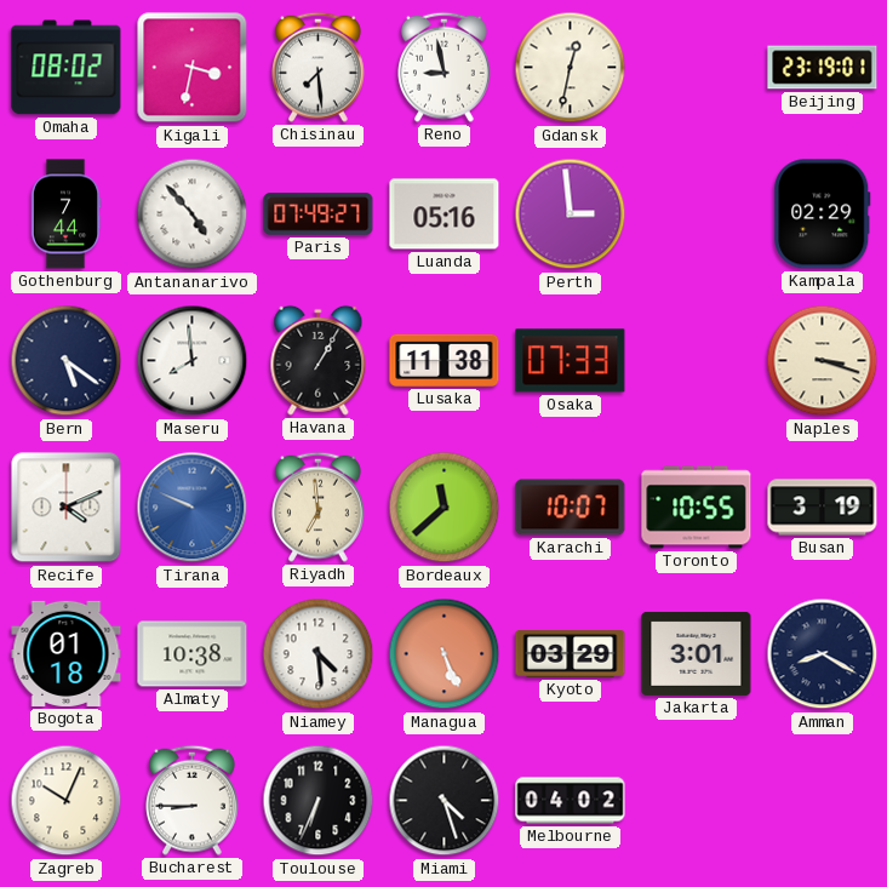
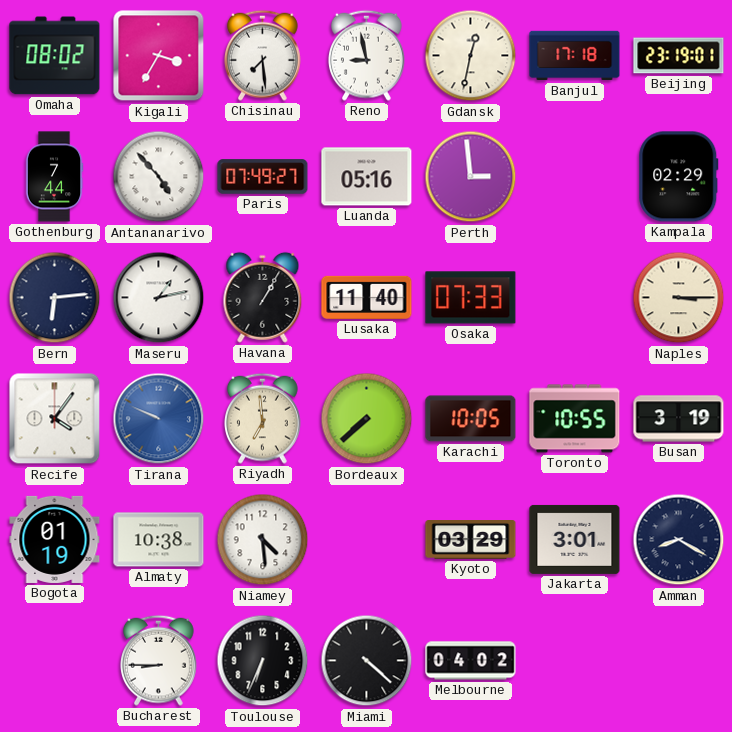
Kigali: 3:32 -> 3:35
Banjul: none -> 17:18
Bern: 5:21 -> 6:14
Maseru: 7:59 -> 1:13
Lusaka: 11:38 -> 11:40
Naples: 3:18 -> 3:15
Recife: 4:11 -> 4:06
Bordeaux: 11:38 -> 7:38
Karachi: 10:07 -> 10:05
Bogota: 01:18 -> 01:19
Managua: 5:26 -> none
Zagreb: 10:04 -> none
Miami: 4:27 -> 4:22
